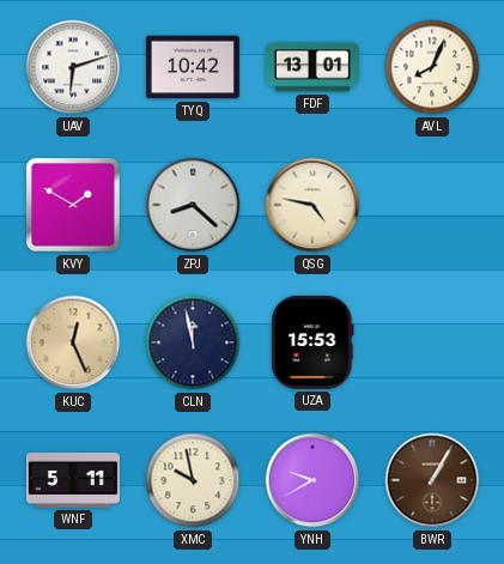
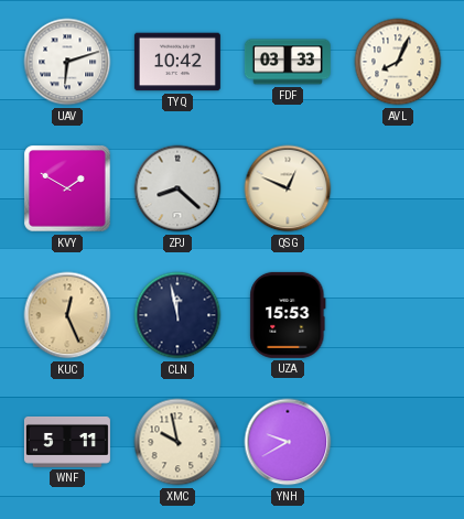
FDF: 13:01 -> 03:33
QSG: 4:47 -> 12:49
BWR: 1:05 -> none
